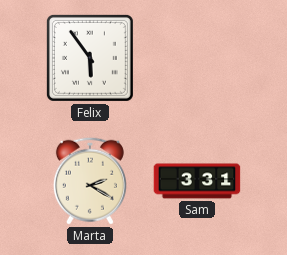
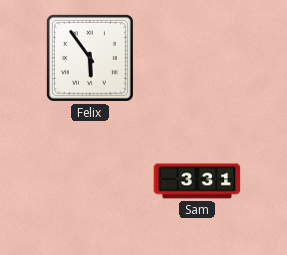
Marta: 2:20 -> none
